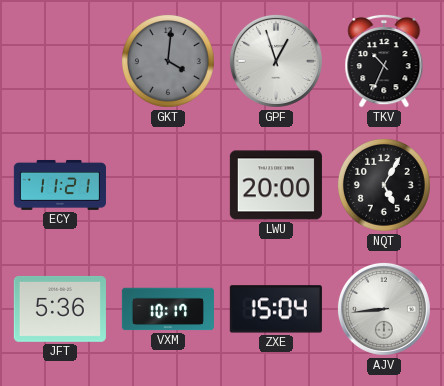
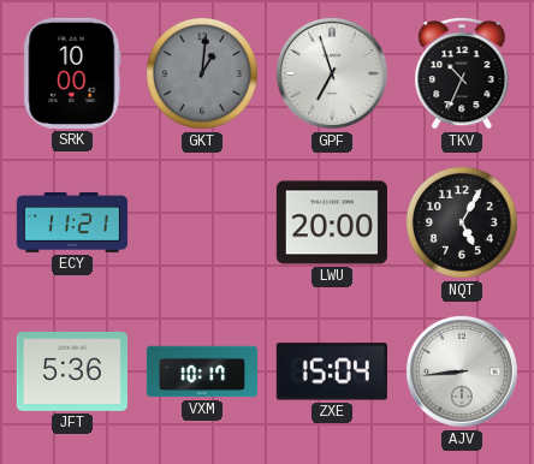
SRK: none -> 10:00
GKT: 4:01 -> 1:01
GPF: 12:57 -> 6:57
